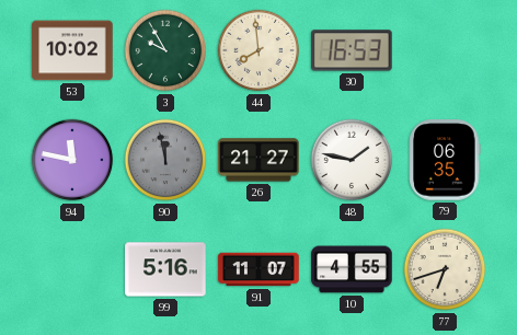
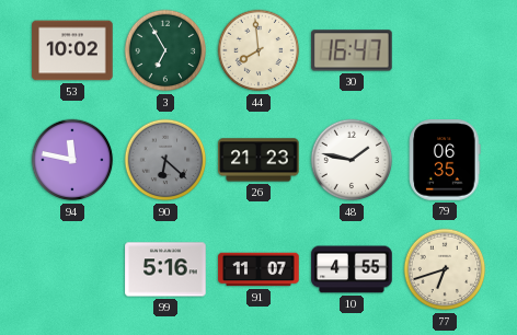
3: 9:55 -> 6:55
30: 16:53 -> 16:47
90: 11:58 -> 6:22
26: 21:27 -> 21:23
